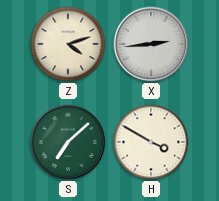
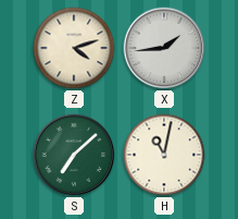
X: 2:44 -> 1:44
H: 3:50 -> 11:02
